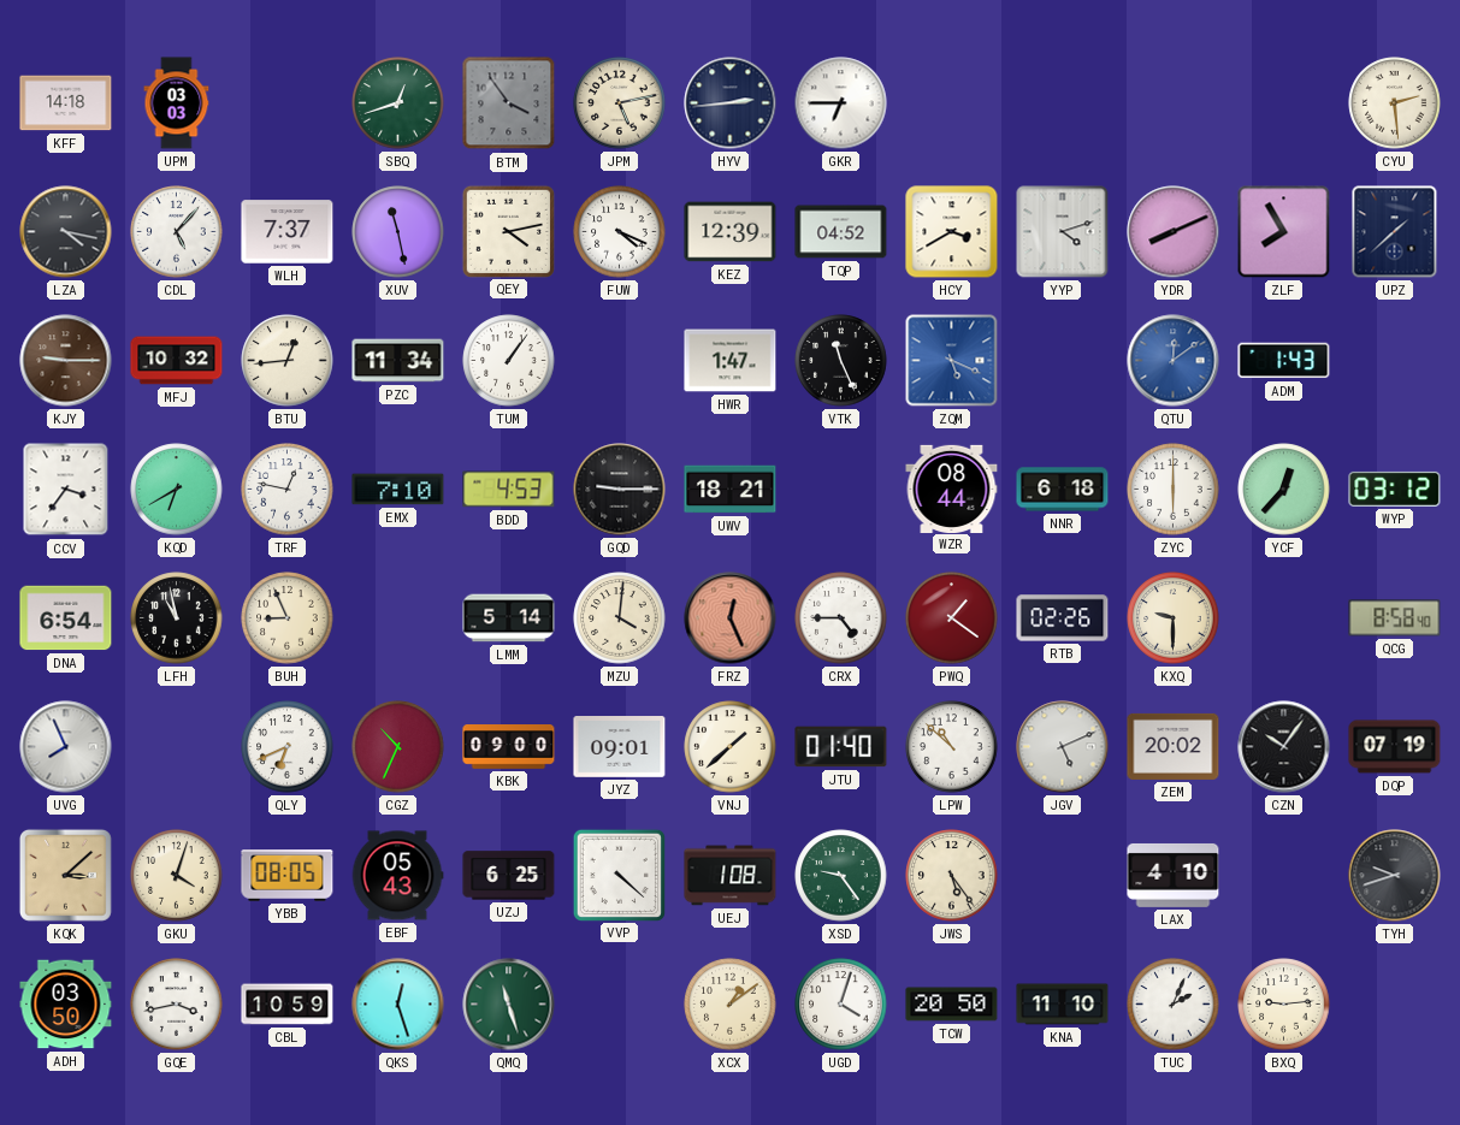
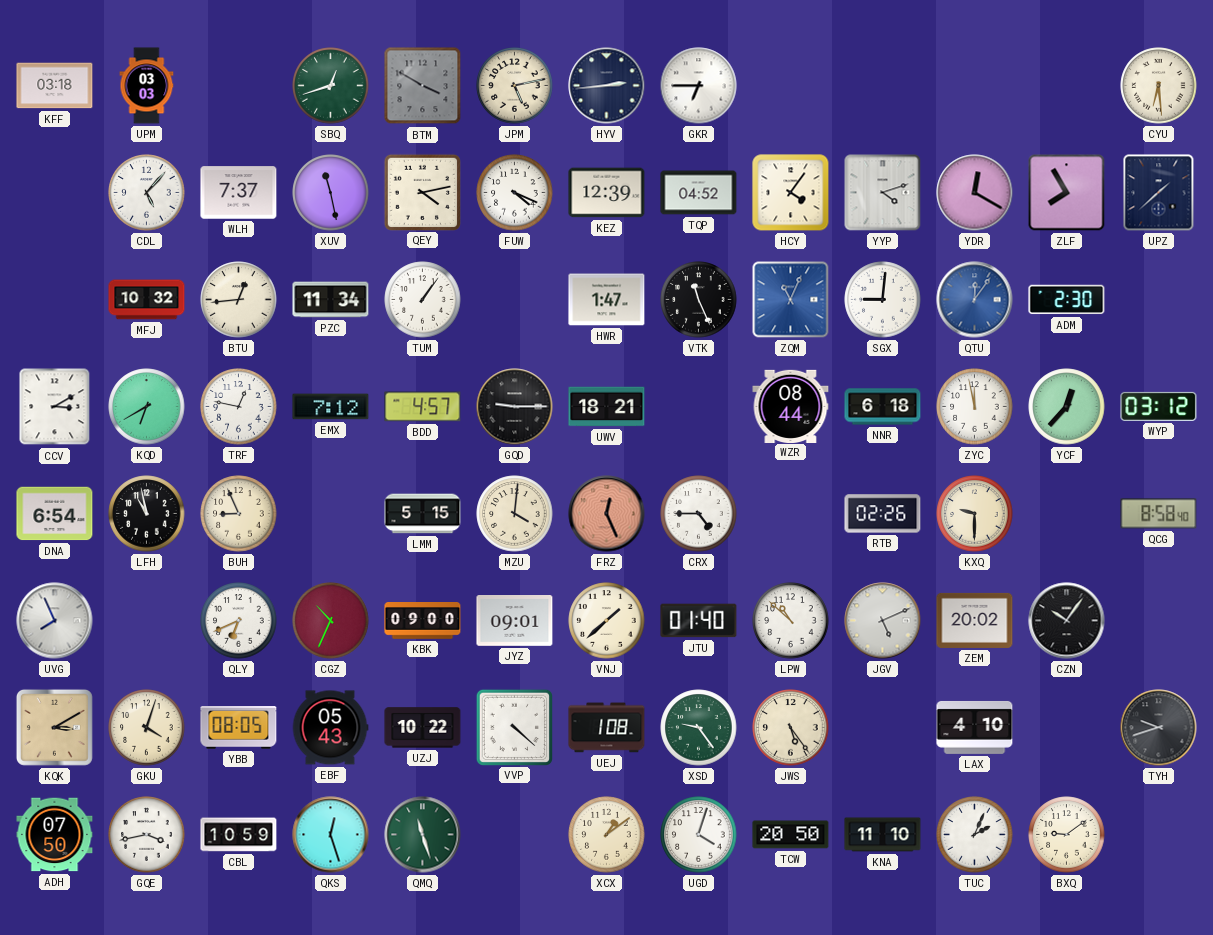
KFF: 14:18 -> 03:18
BTM: 3:54 -> 3:50
CYU: 2:29 -> 6:29
LZA: 4:17 -> none
HCY: 3:40 -> 4:06
YDR: 8:11 -> 12:20
KJY: 9:15 -> none
ZQM: 5:19 -> 11:04
SGX: none -> 9:01
QTU: 12:09 -> 12:06
ADM: 1:43 -> 2:30
CCV: 3:36 -> 3:10
EMX: 7:10 -> 7:12
BDD: 4:53 -> 4:57
ZYC: 6:00 -> 11:58
LMM: 5:14 -> 5:15
PWQ: 1:21 -> none
DQP: 07:19 -> none
KQK: 3:08 -> 3:10
UZJ: 6:25 -> 10:22
ADH: 03:50 -> 07:50
BXQ: 9:14 -> 9:09
